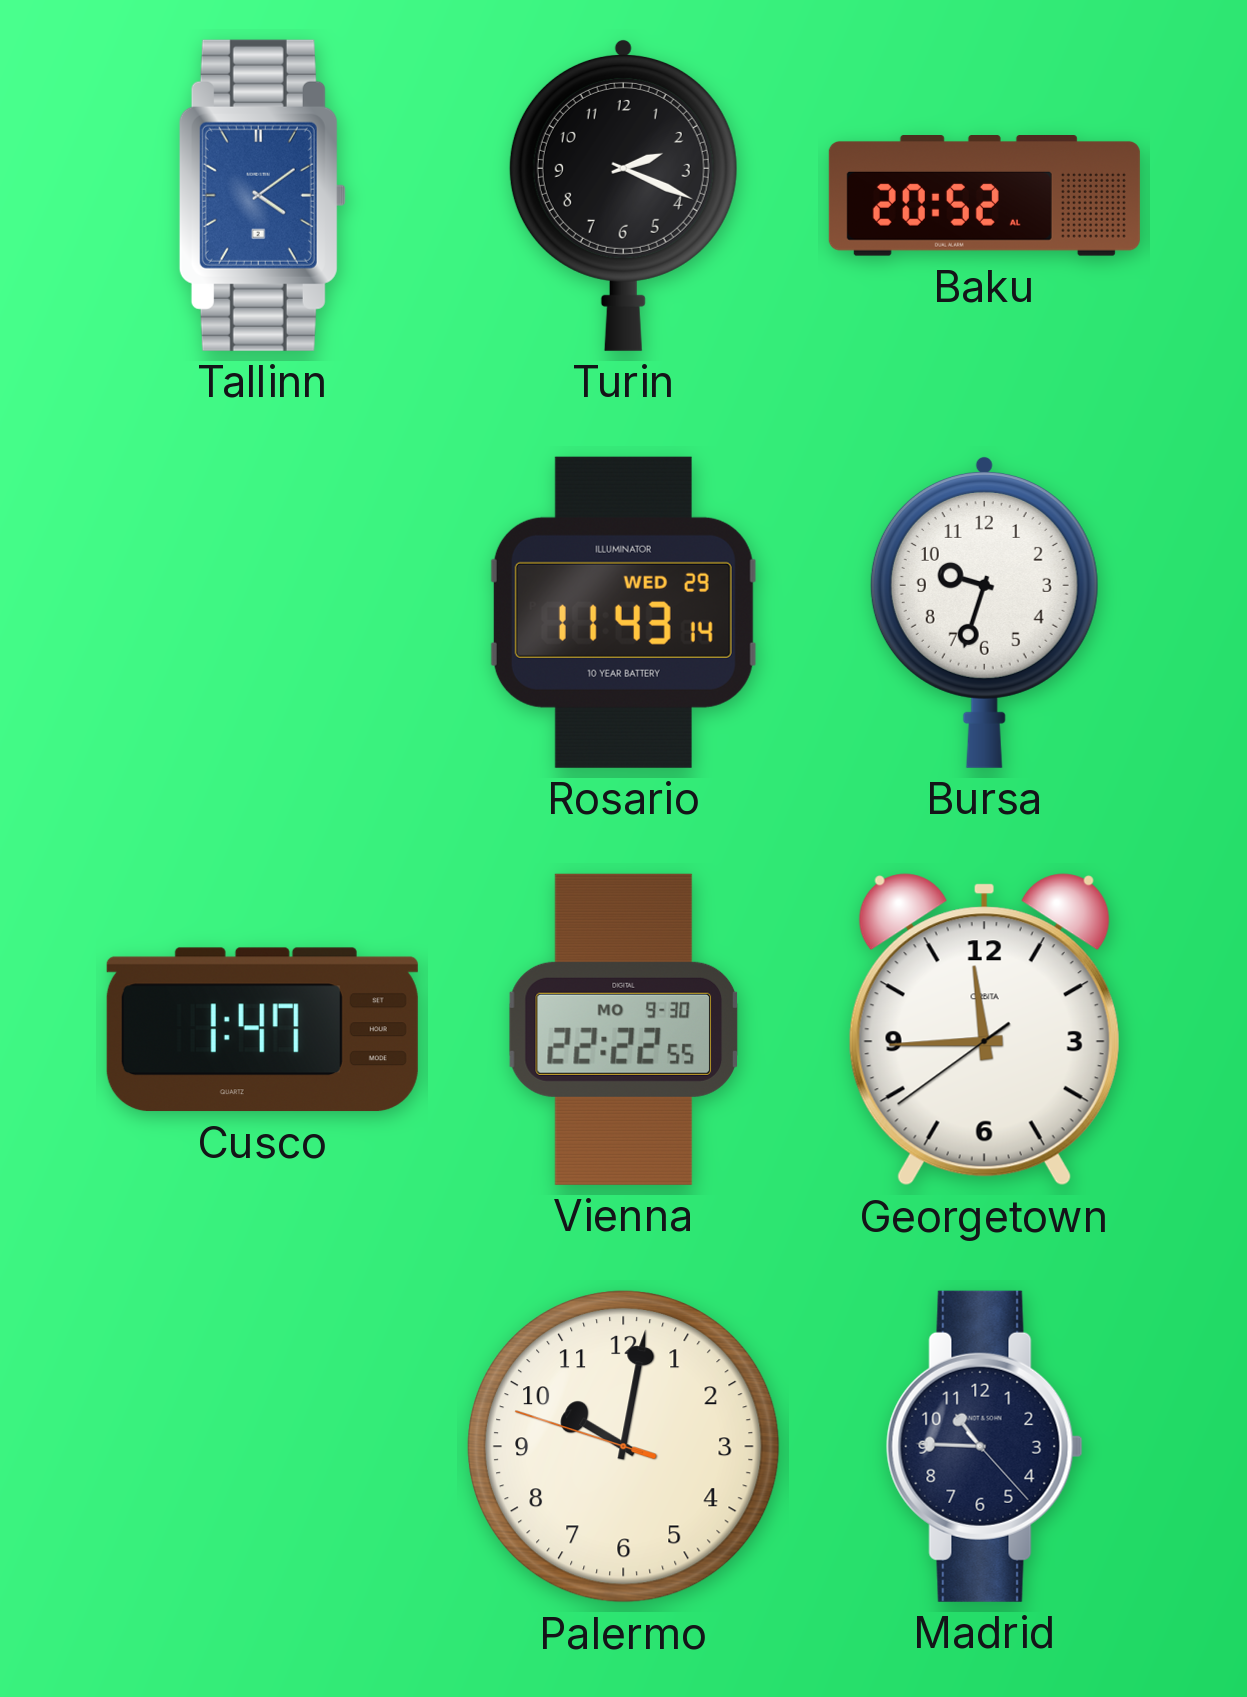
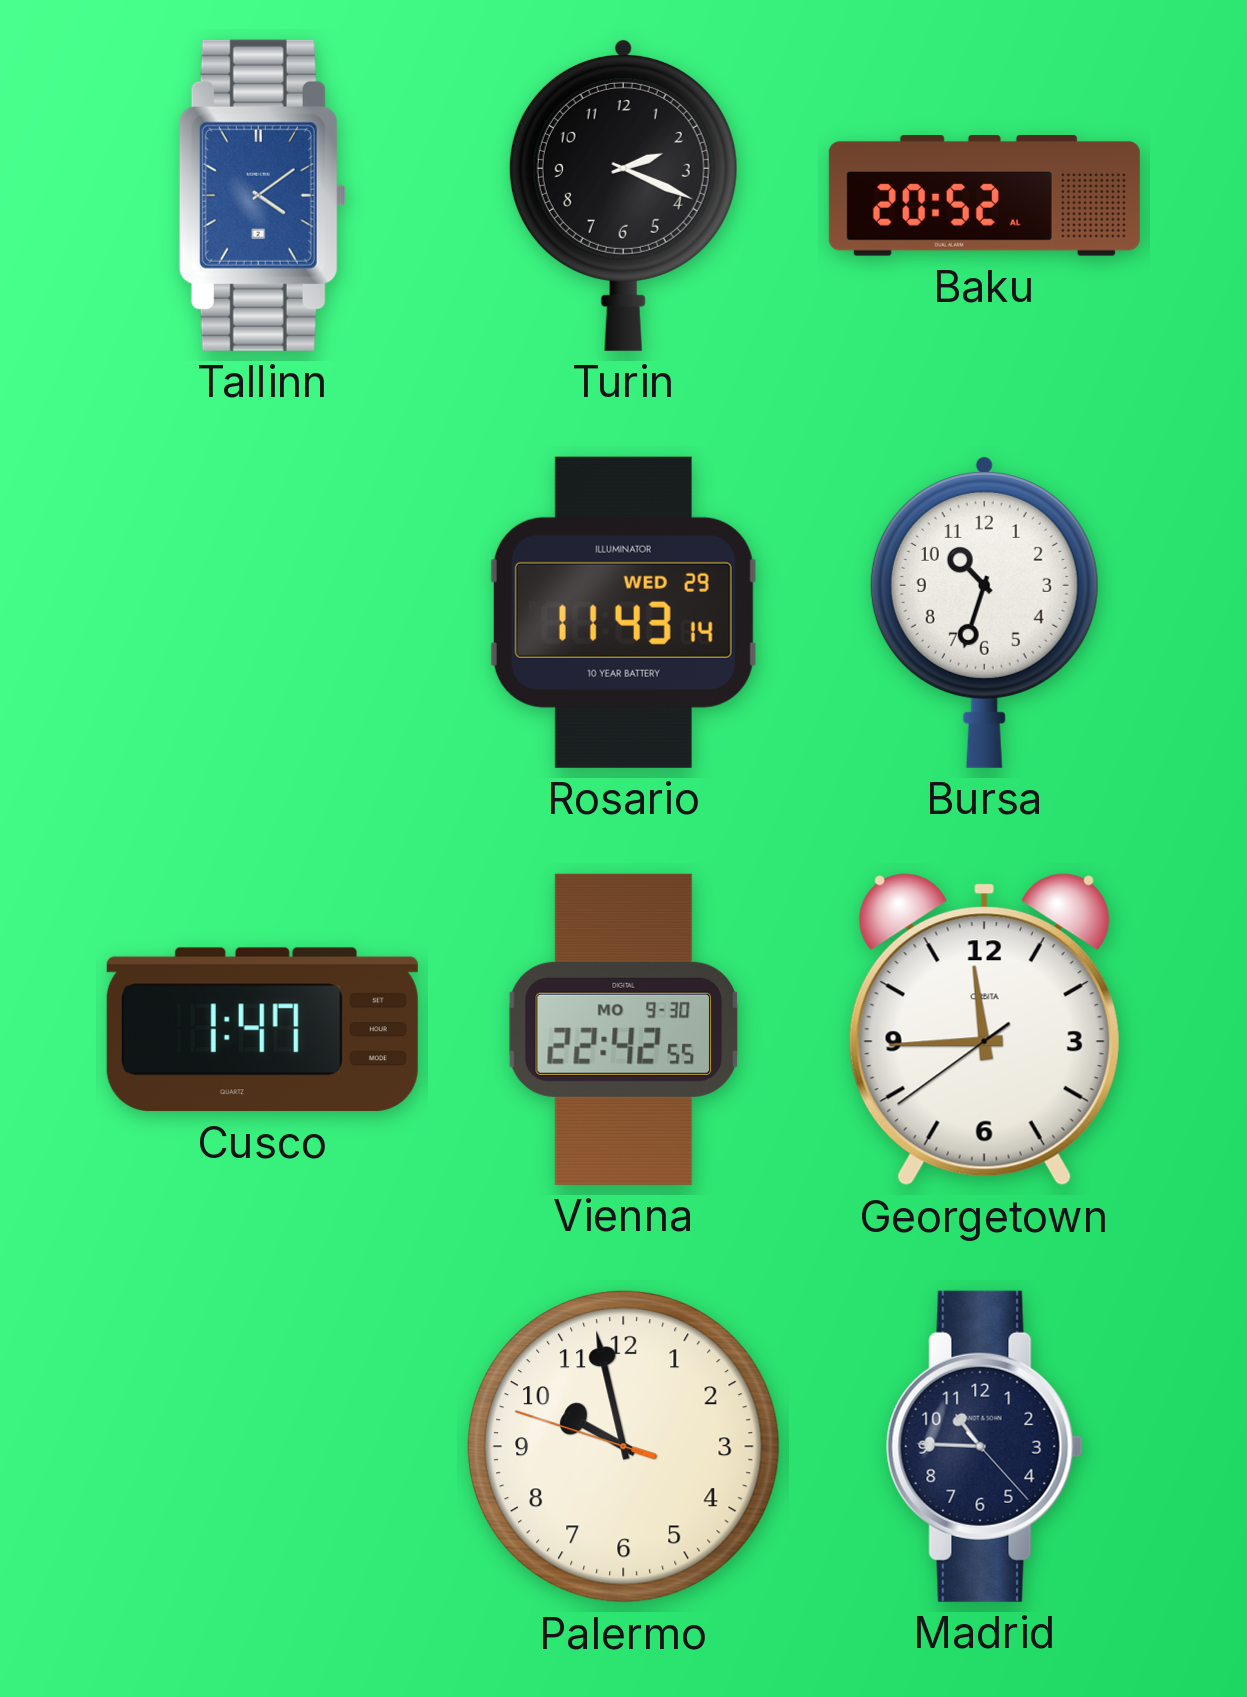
Bursa: 9:33 -> 10:33
Vienna: 22:22 -> 22:42
Palermo: 10:01 -> 9:57
